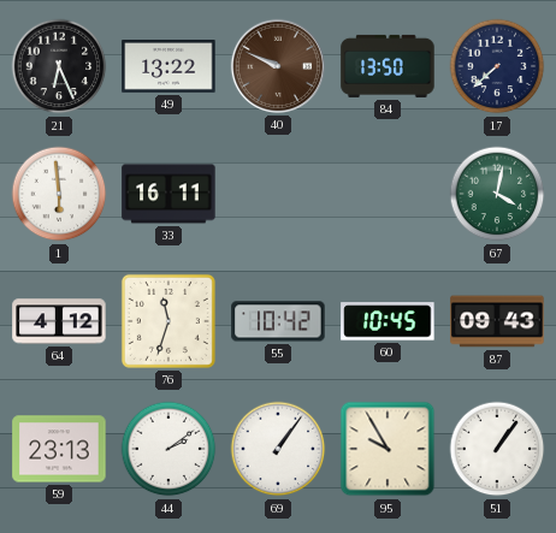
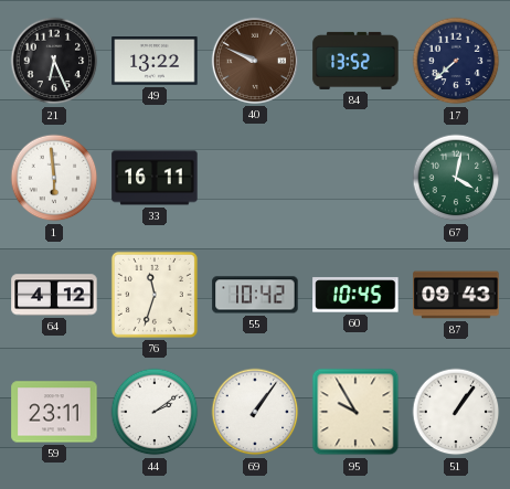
84: 13:50 -> 13:52
59: 23:13 -> 23:11
